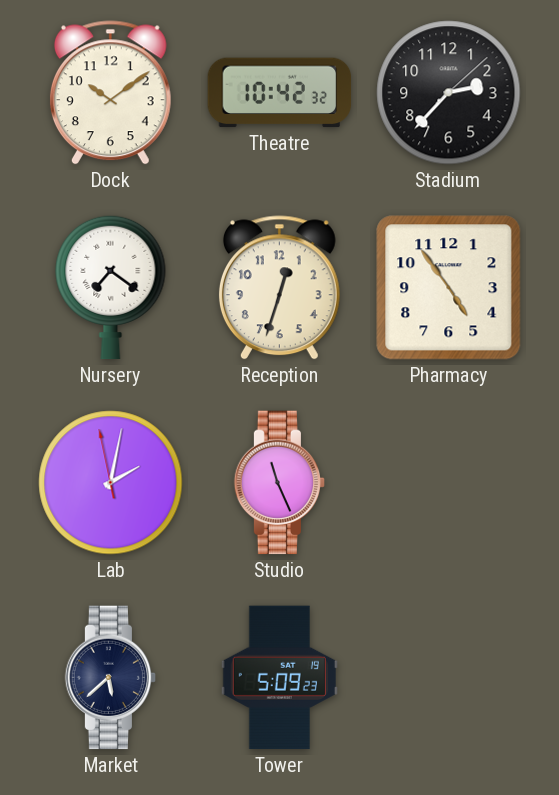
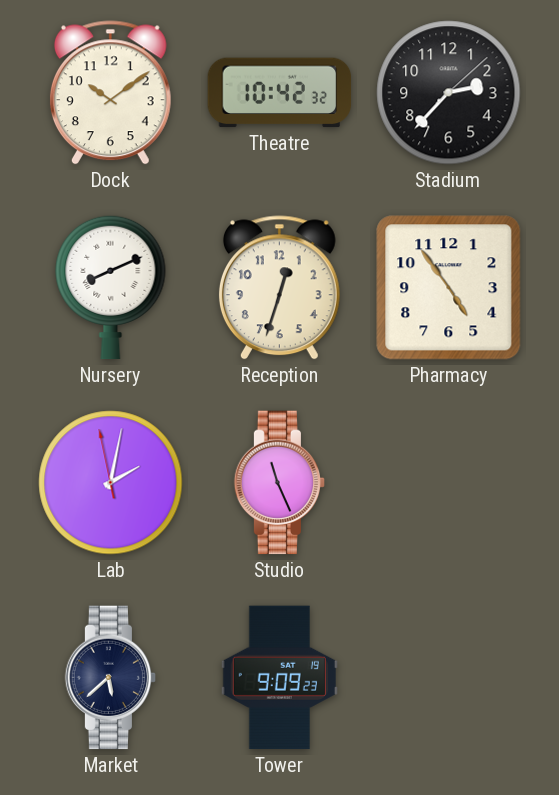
Nursery: 7:21 -> 8:11
Tower: 5:09 -> 9:09
